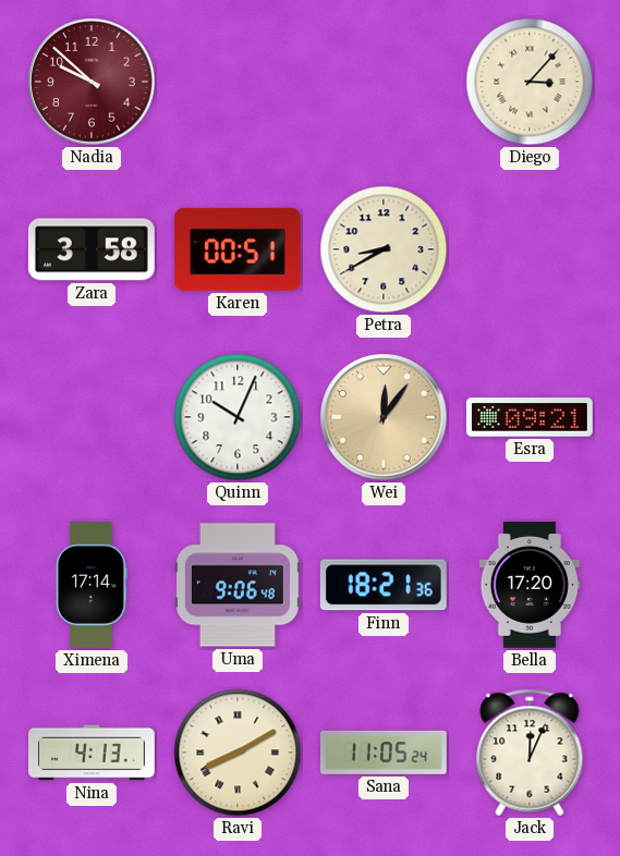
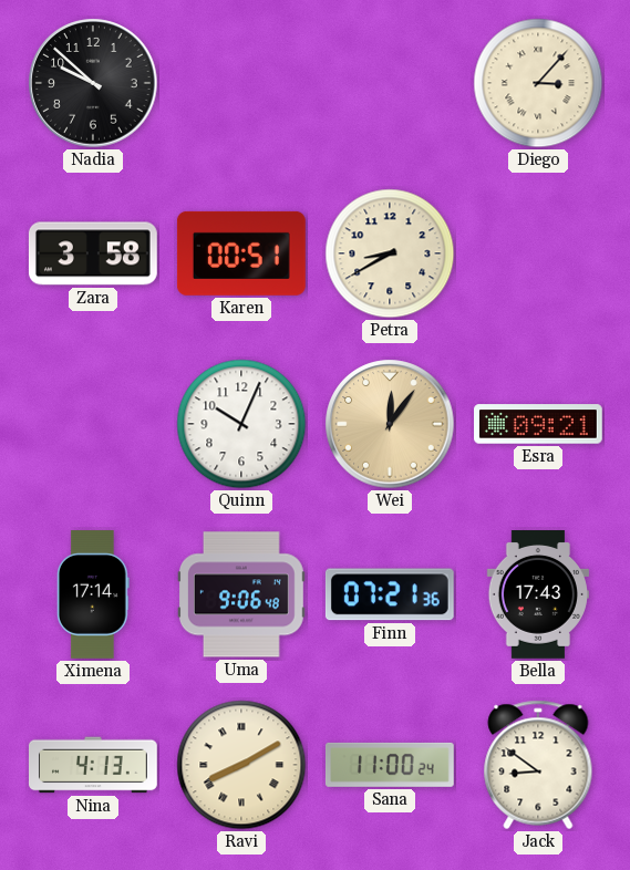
Nadia dial: burgundy -> black
Finn: 18:21 -> 07:21
Bella: 17:20 -> 17:43
Sana: 11:05 -> 11:00
Jack: 12:04 -> 8:51
